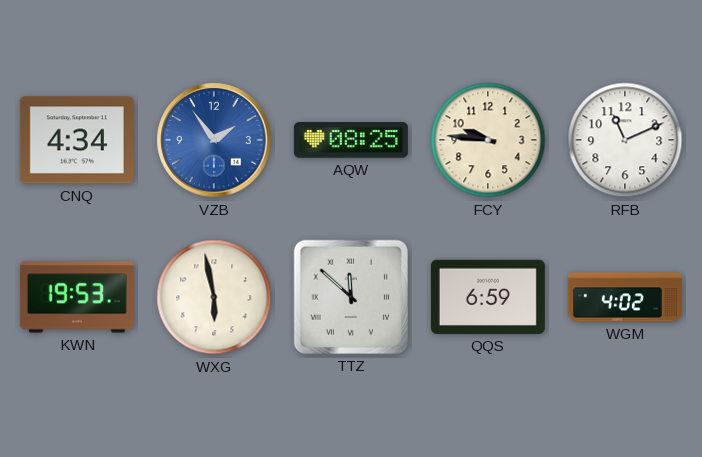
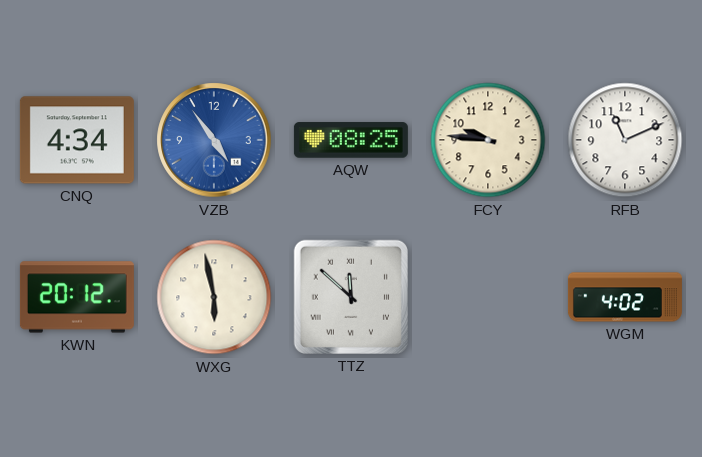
VZB: 1:54 -> 4:54
KWN: 19:53 -> 20:12
QQS: 6:59 -> none
